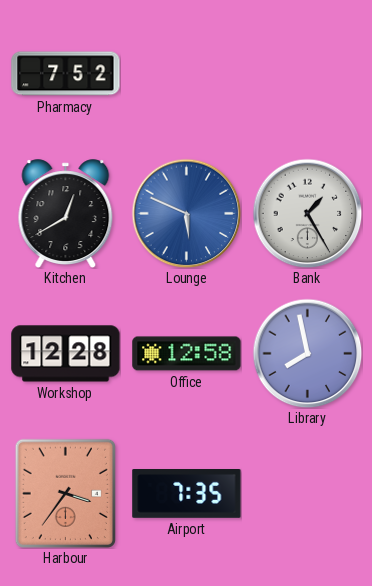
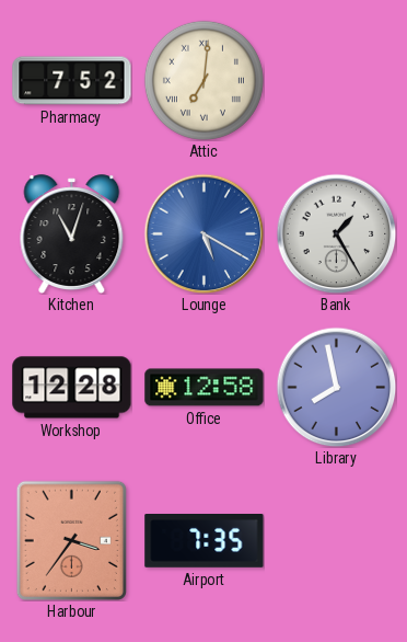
Attic: none -> 7:01
Kitchen: 12:40 -> 11:03
Lounge: 5:49 -> 5:20
